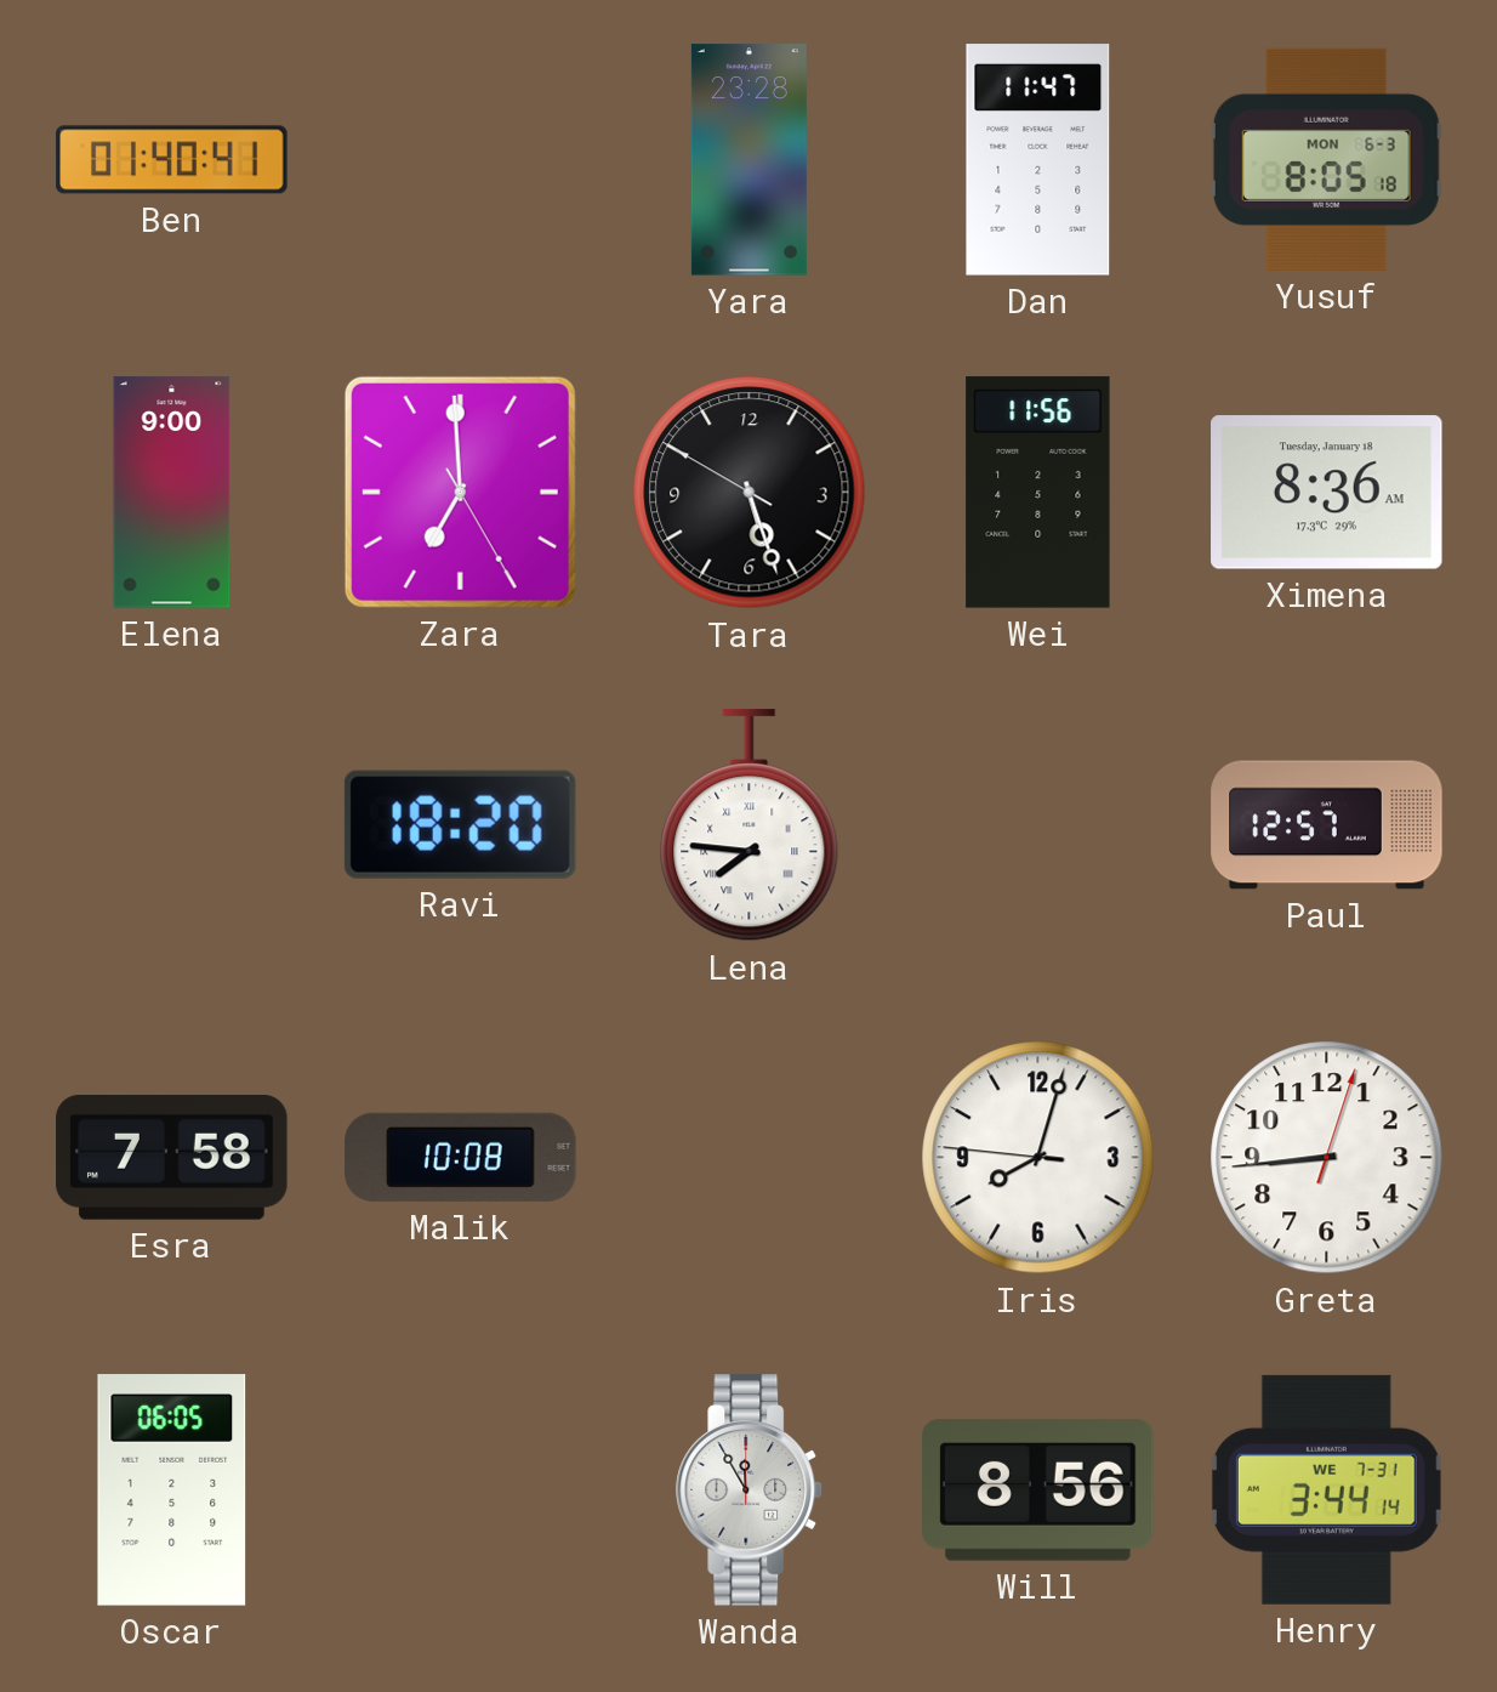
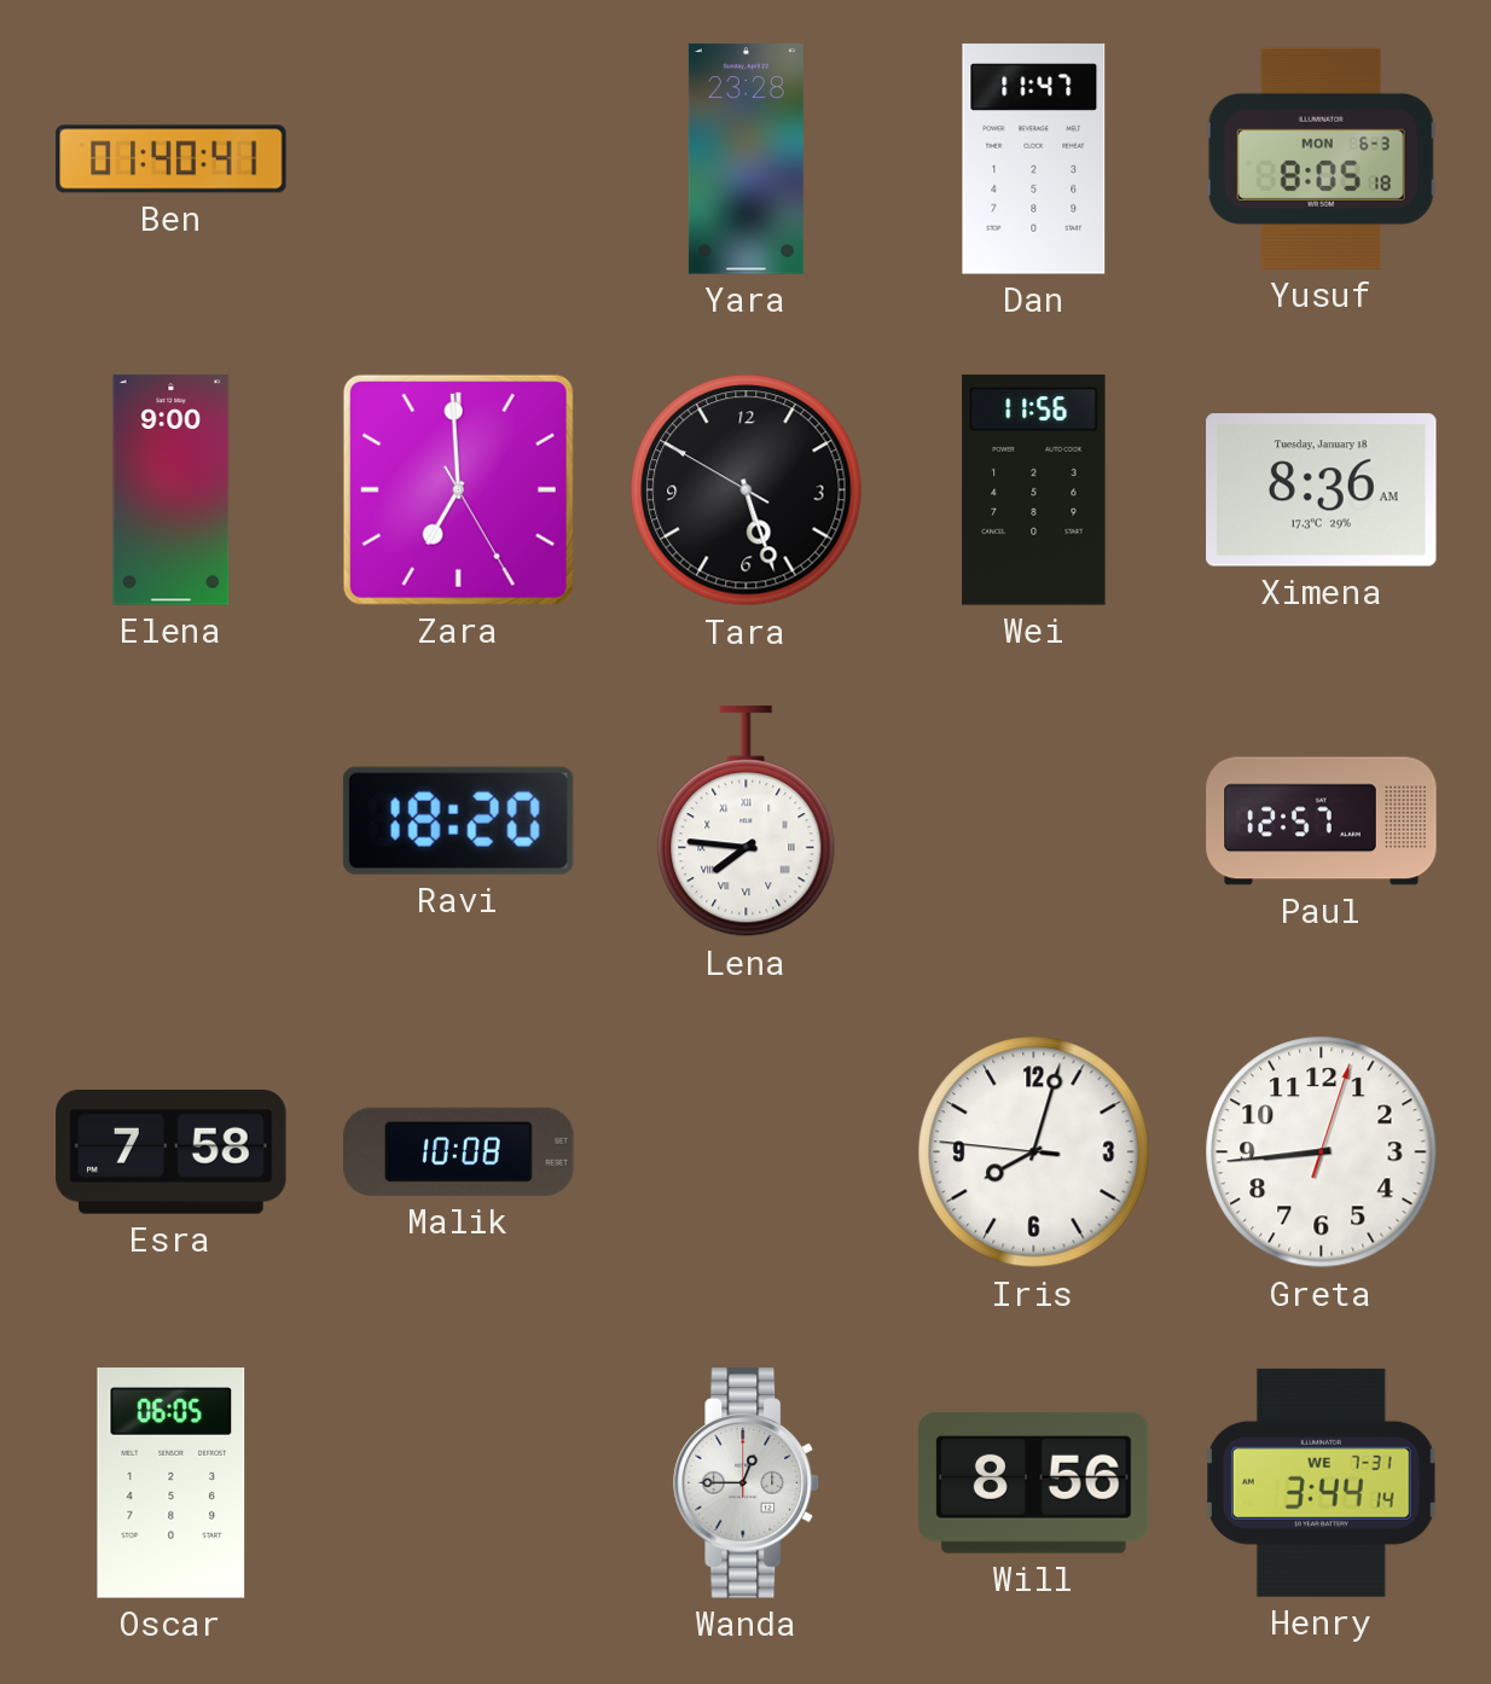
Wanda: 11:55 -> 12:45
